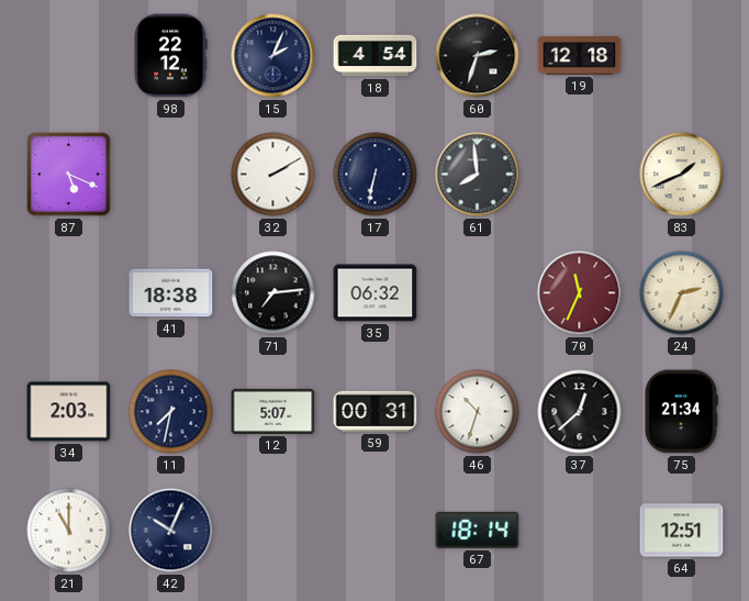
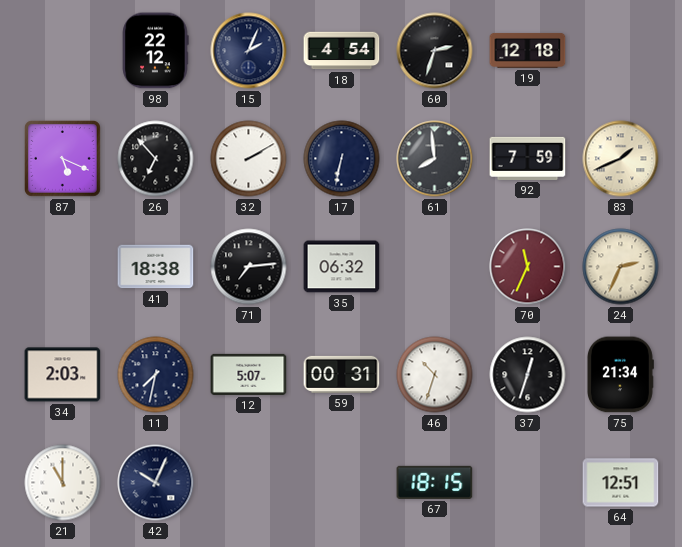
26: none -> 6:53
92: none -> 7:59
37: 12:38 -> 12:33
67: 18:14 -> 18:15
